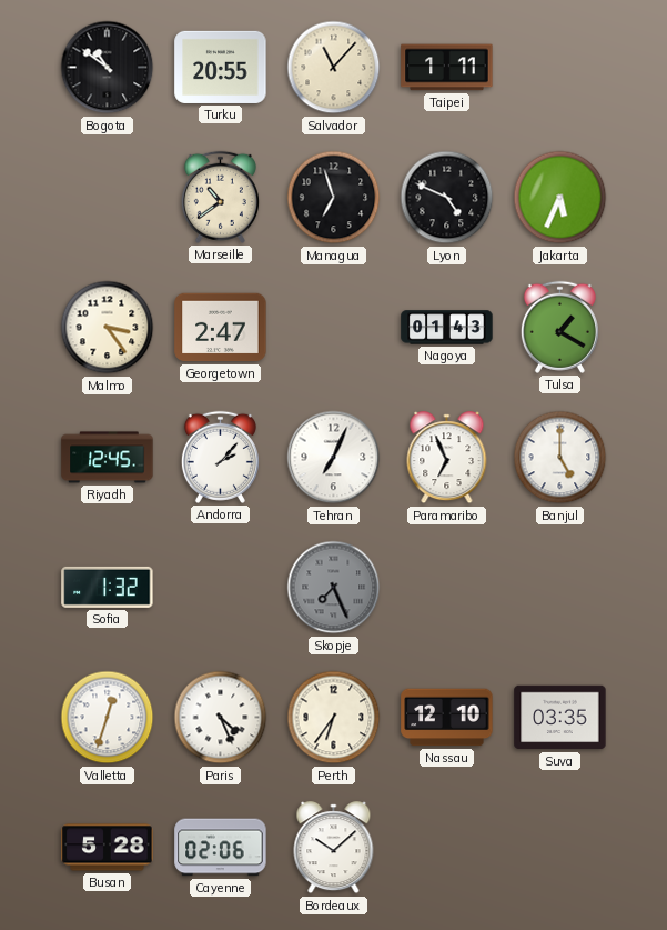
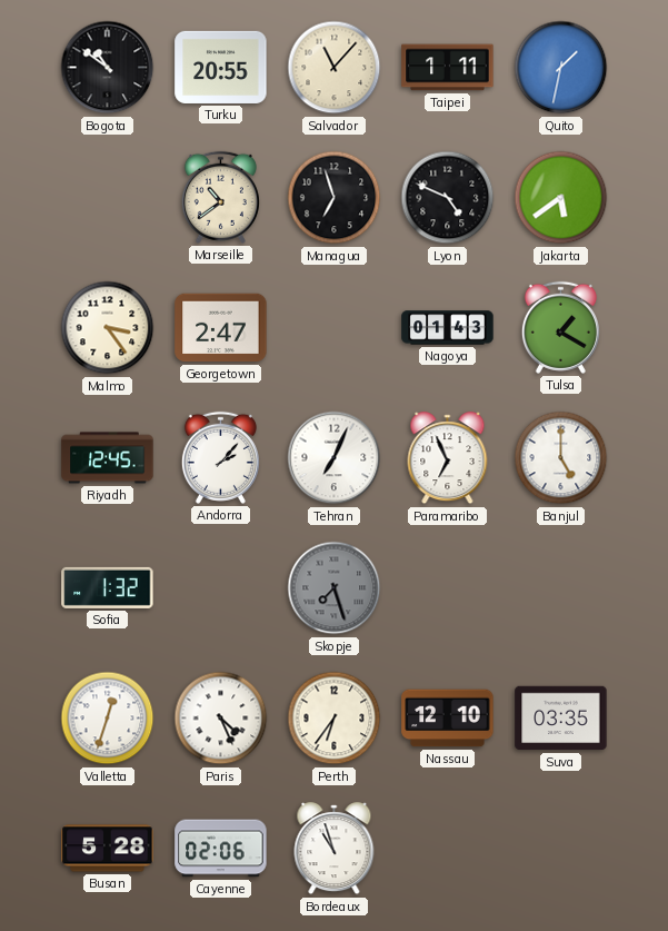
Quito: none -> 1:32
Jakarta: 5:34 -> 5:39
Skopje: 7:26 -> 7:27
Bordeaux: 10:08 -> 10:57
